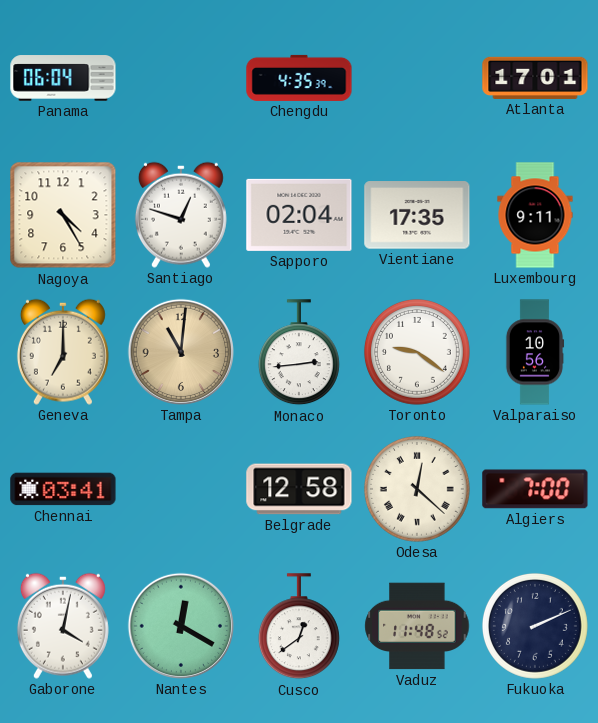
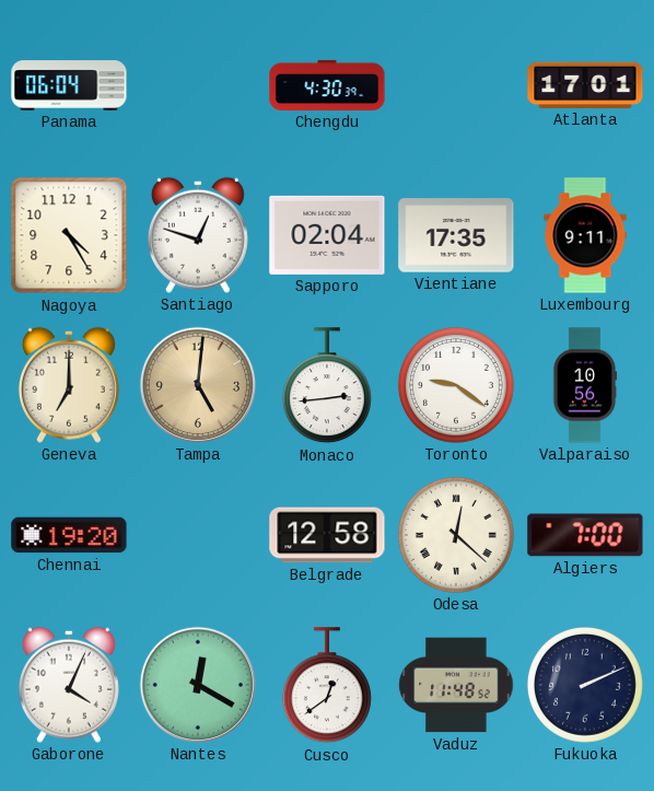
Chengdu: 4:35 -> 4:30
Tampa: 11:01 -> 5:01
Chennai: 03:41 -> 19:20
Gaborone: 4:02 -> 4:04
